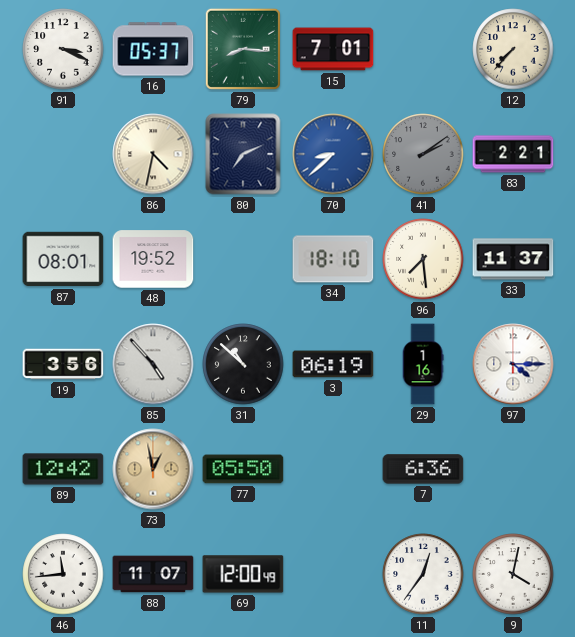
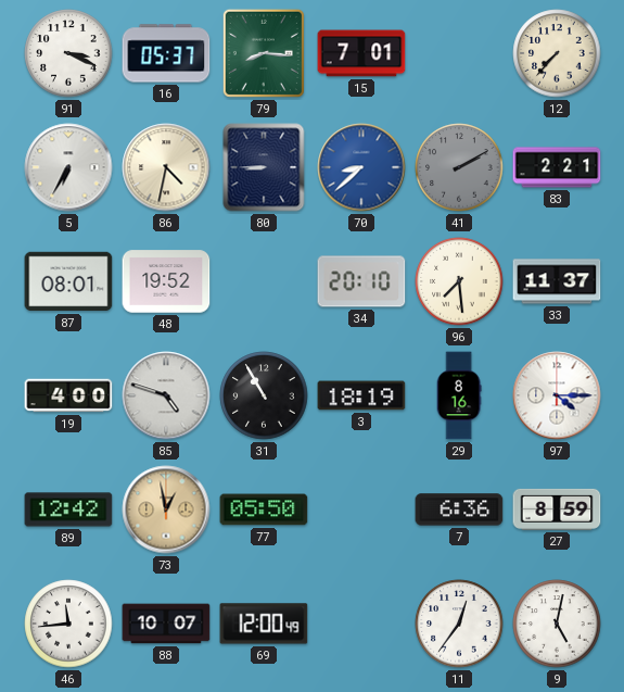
5: none -> 6:35
80: 7:11 -> 8:45
41: 2:09 -> 2:10
34: 18:10 -> 20:10
19: 3:56 -> 4:00
85: 4:53 -> 4:48
31: 10:52 -> 10:55
3: 06:19 -> 18:19
29: 1:16 -> 8:16
27: none -> 8:59
88: 11:07 -> 10:07
9: 4:02 -> 5:02
